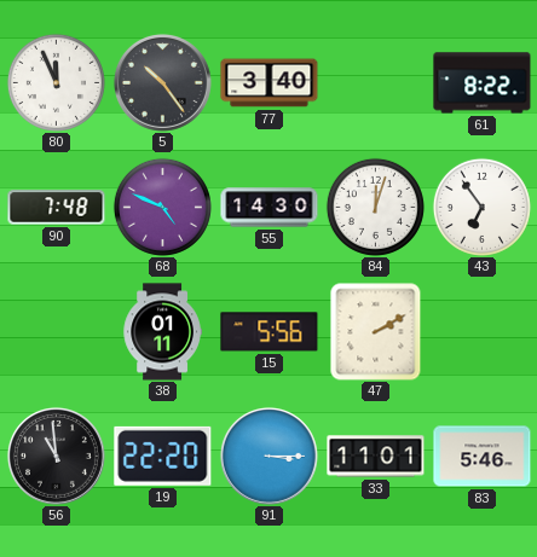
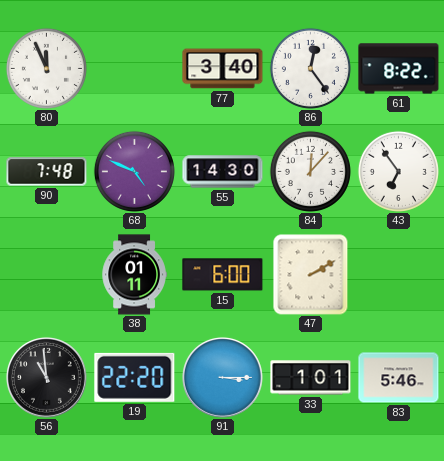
5: 10:24 -> none
86: none -> 12:24
84: 12:03 -> 12:07
15: 5:56 -> 6:00
33: 11:01 -> 1:01
